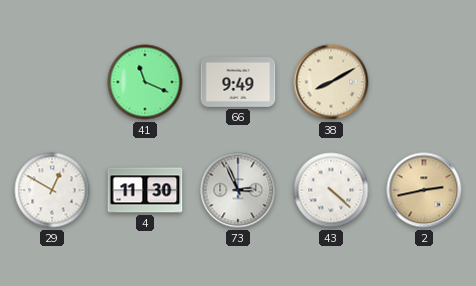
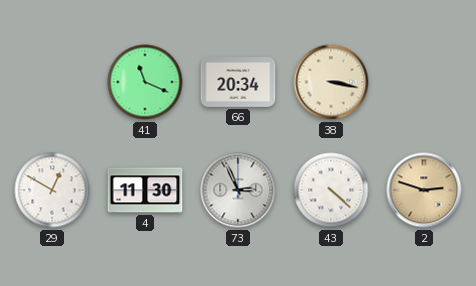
66: 9:49 -> 20:34
38: 8:10 -> 3:17
2: 2:43 -> 2:48
